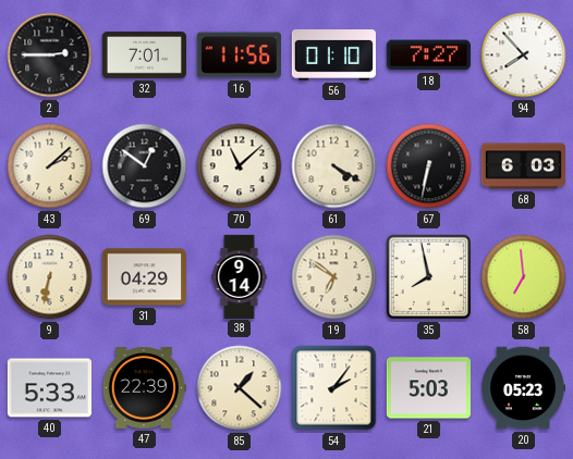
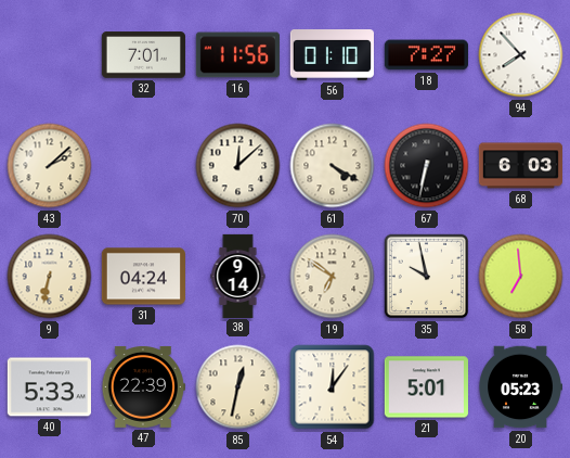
2: 2:45 -> none
69: 12:51 -> none
70: 11:08 -> 12:08
31: 04:29 -> 04:24
35: 7:58 -> 9:58
85: 1:22 -> 12:32
54: 2:06 -> 12:06
21: 5:03 -> 5:01
